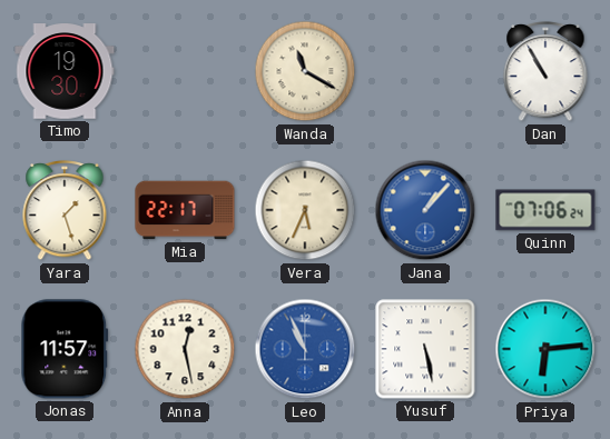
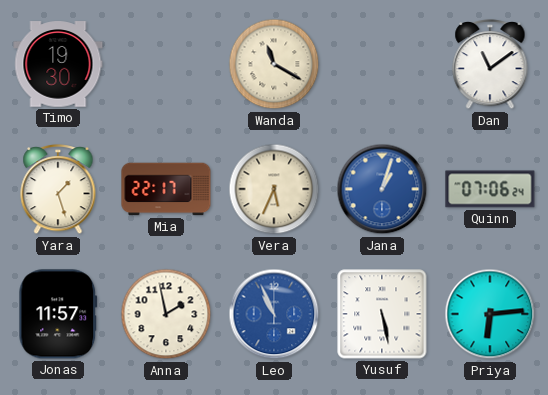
Dan: 10:55 -> 11:09
Jana: 1:07 -> 1:03
Anna: 12:28 -> 1:58
